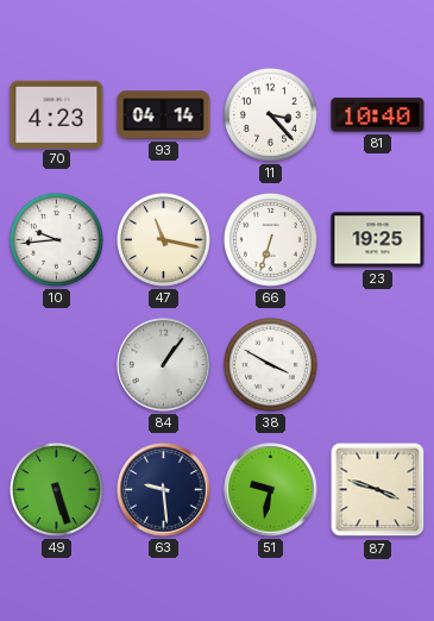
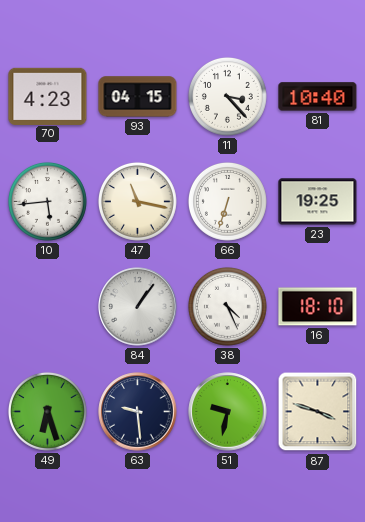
93: 04:14 -> 04:15
10: 9:44 -> 5:44
38: 3:50 -> 4:26
16: none -> 18:10
49: 5:27 -> 6:27
